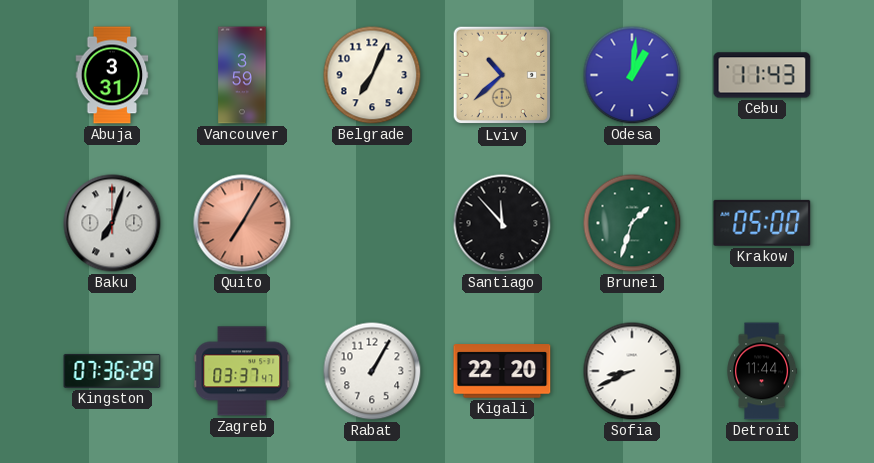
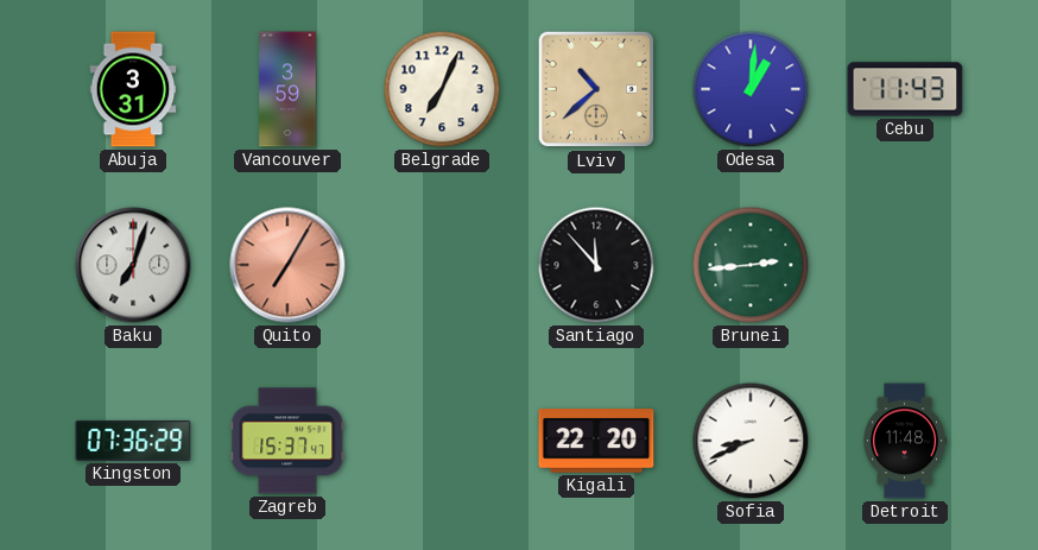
Brunei: 1:33 -> 2:44
Krakow: 05:00 -> none
Zagreb: 03:37 -> 15:37
Rabat: 1:05 -> none
Detroit: 11:44 -> 11:48
